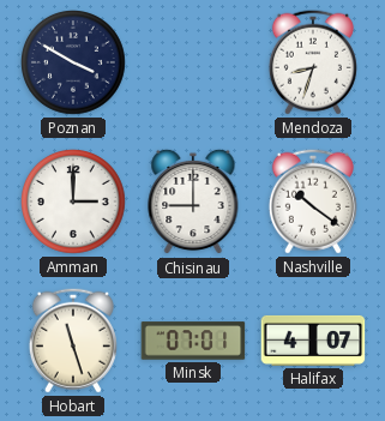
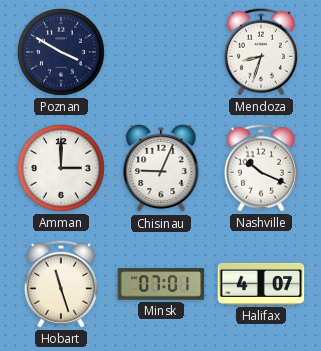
Chisinau: 9:00 -> 9:04
Nashville: 10:21 -> 10:19
